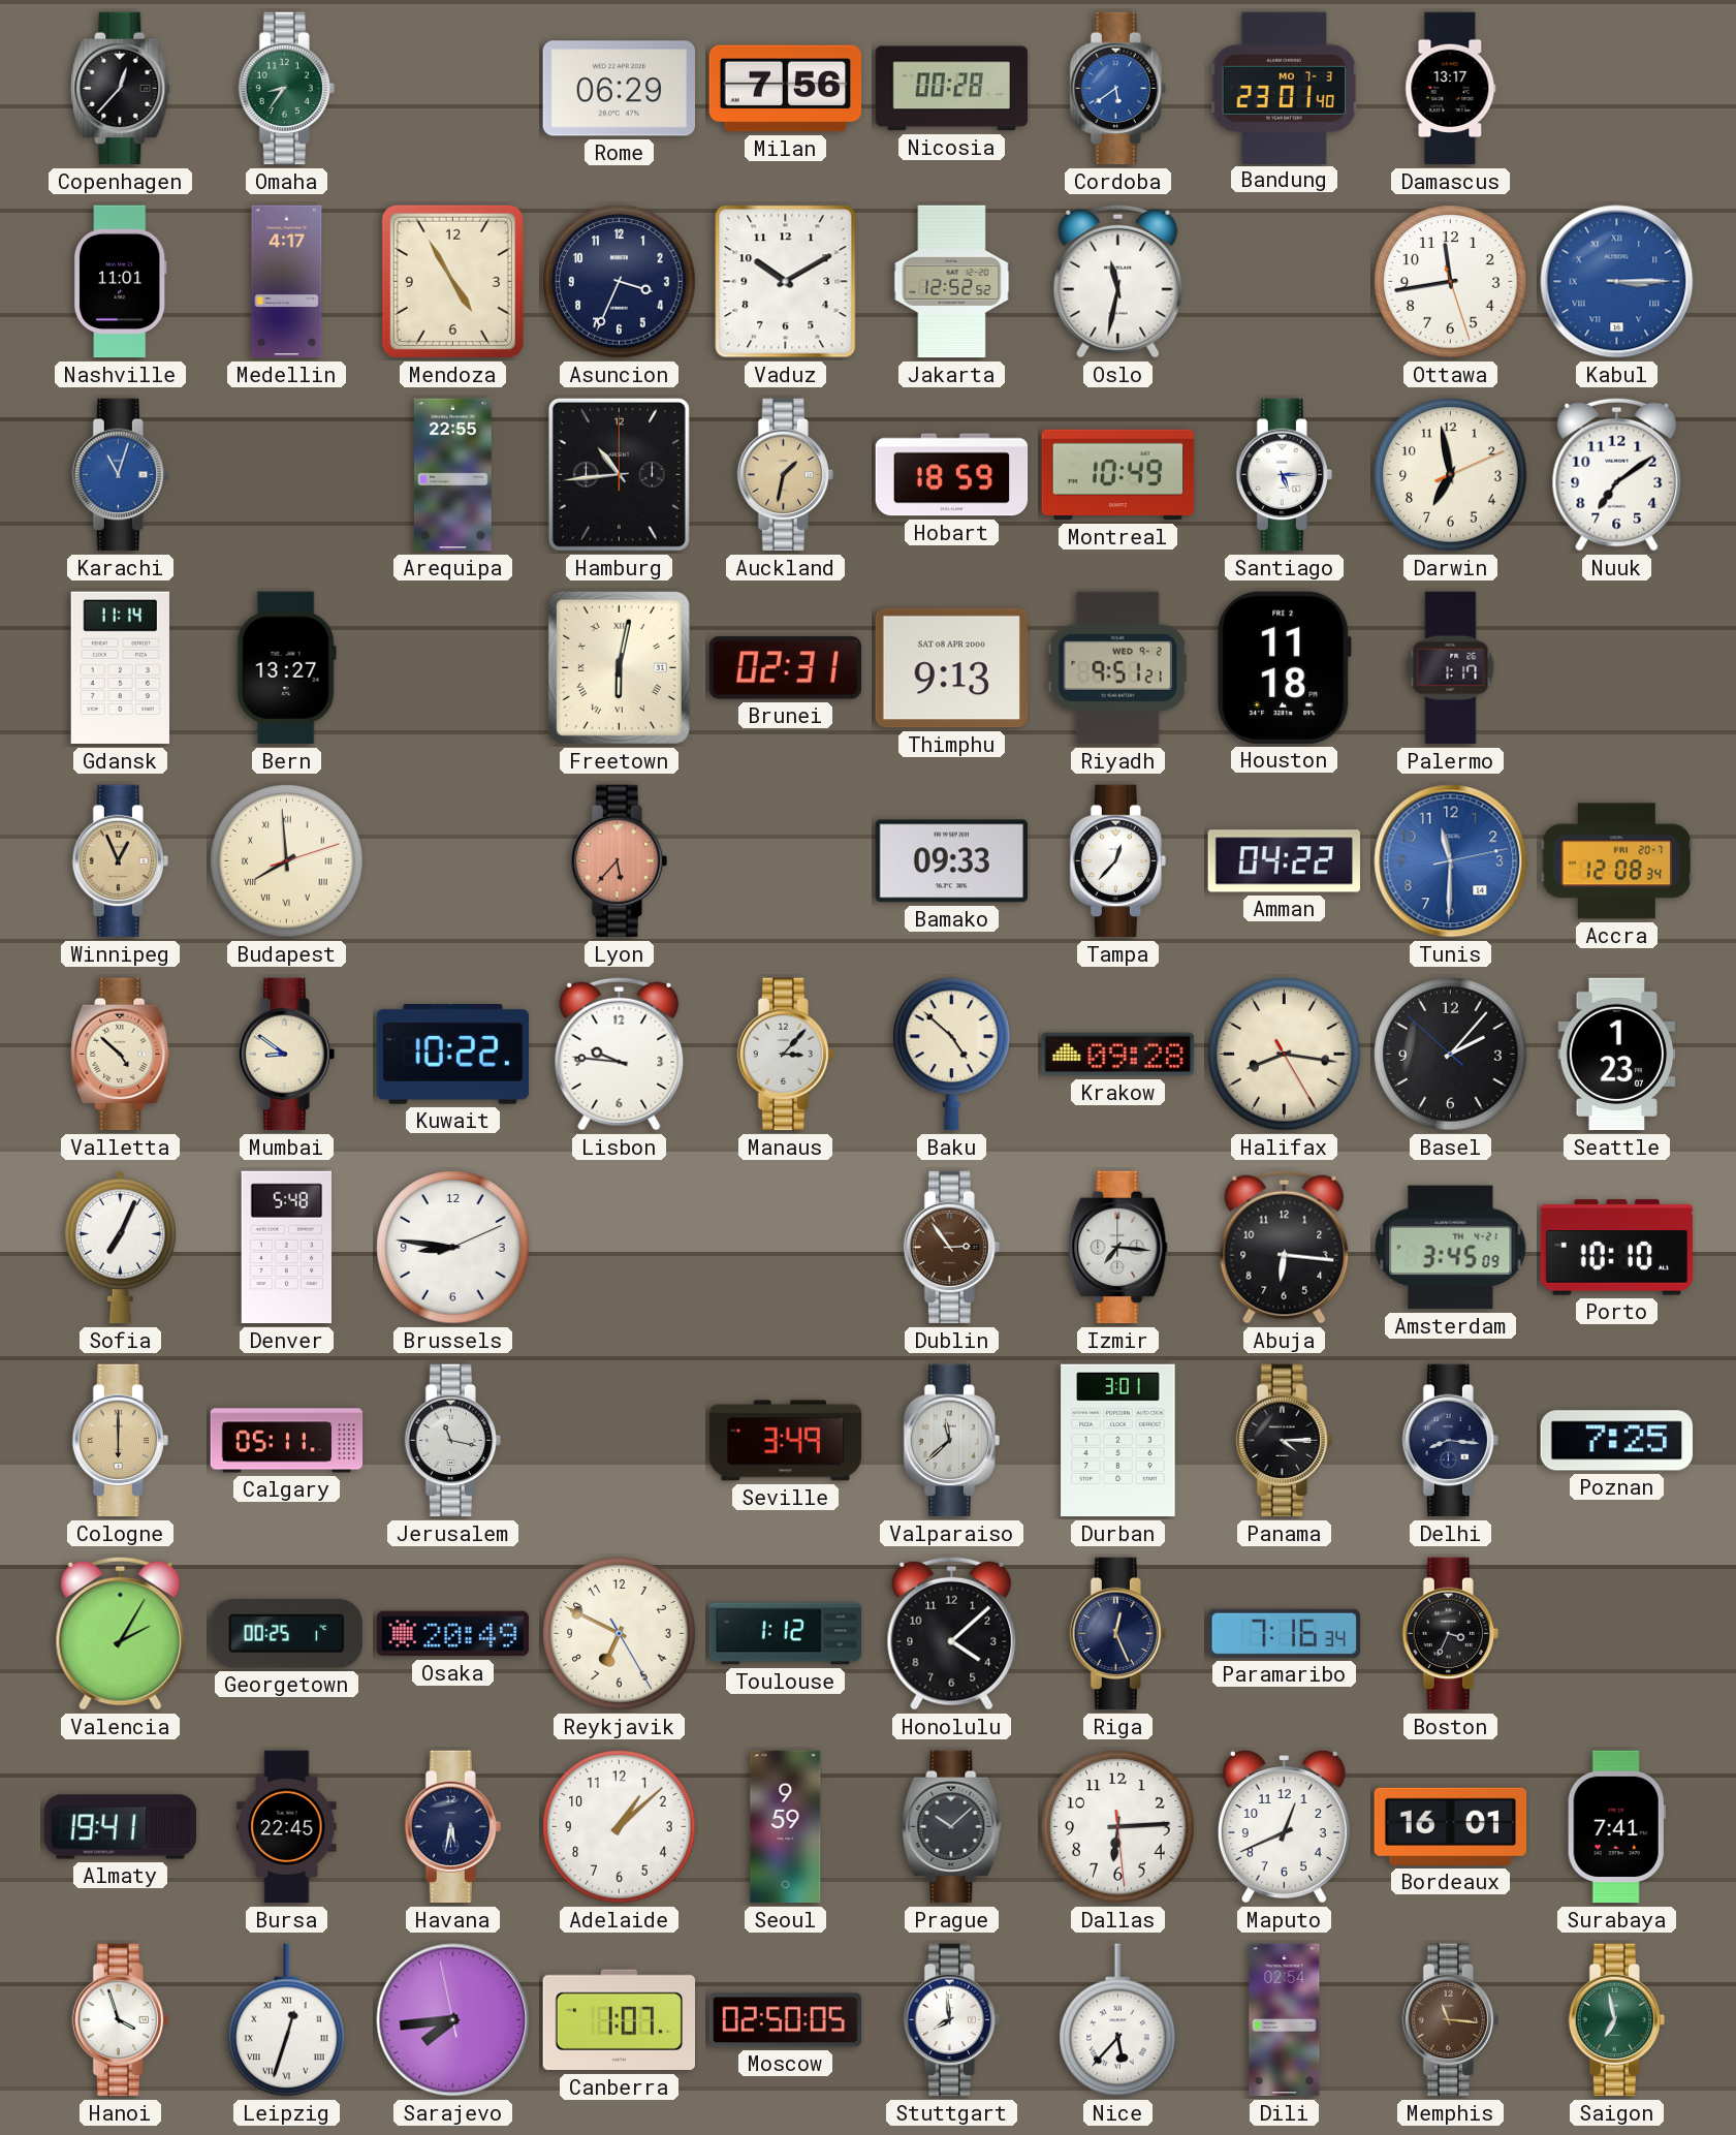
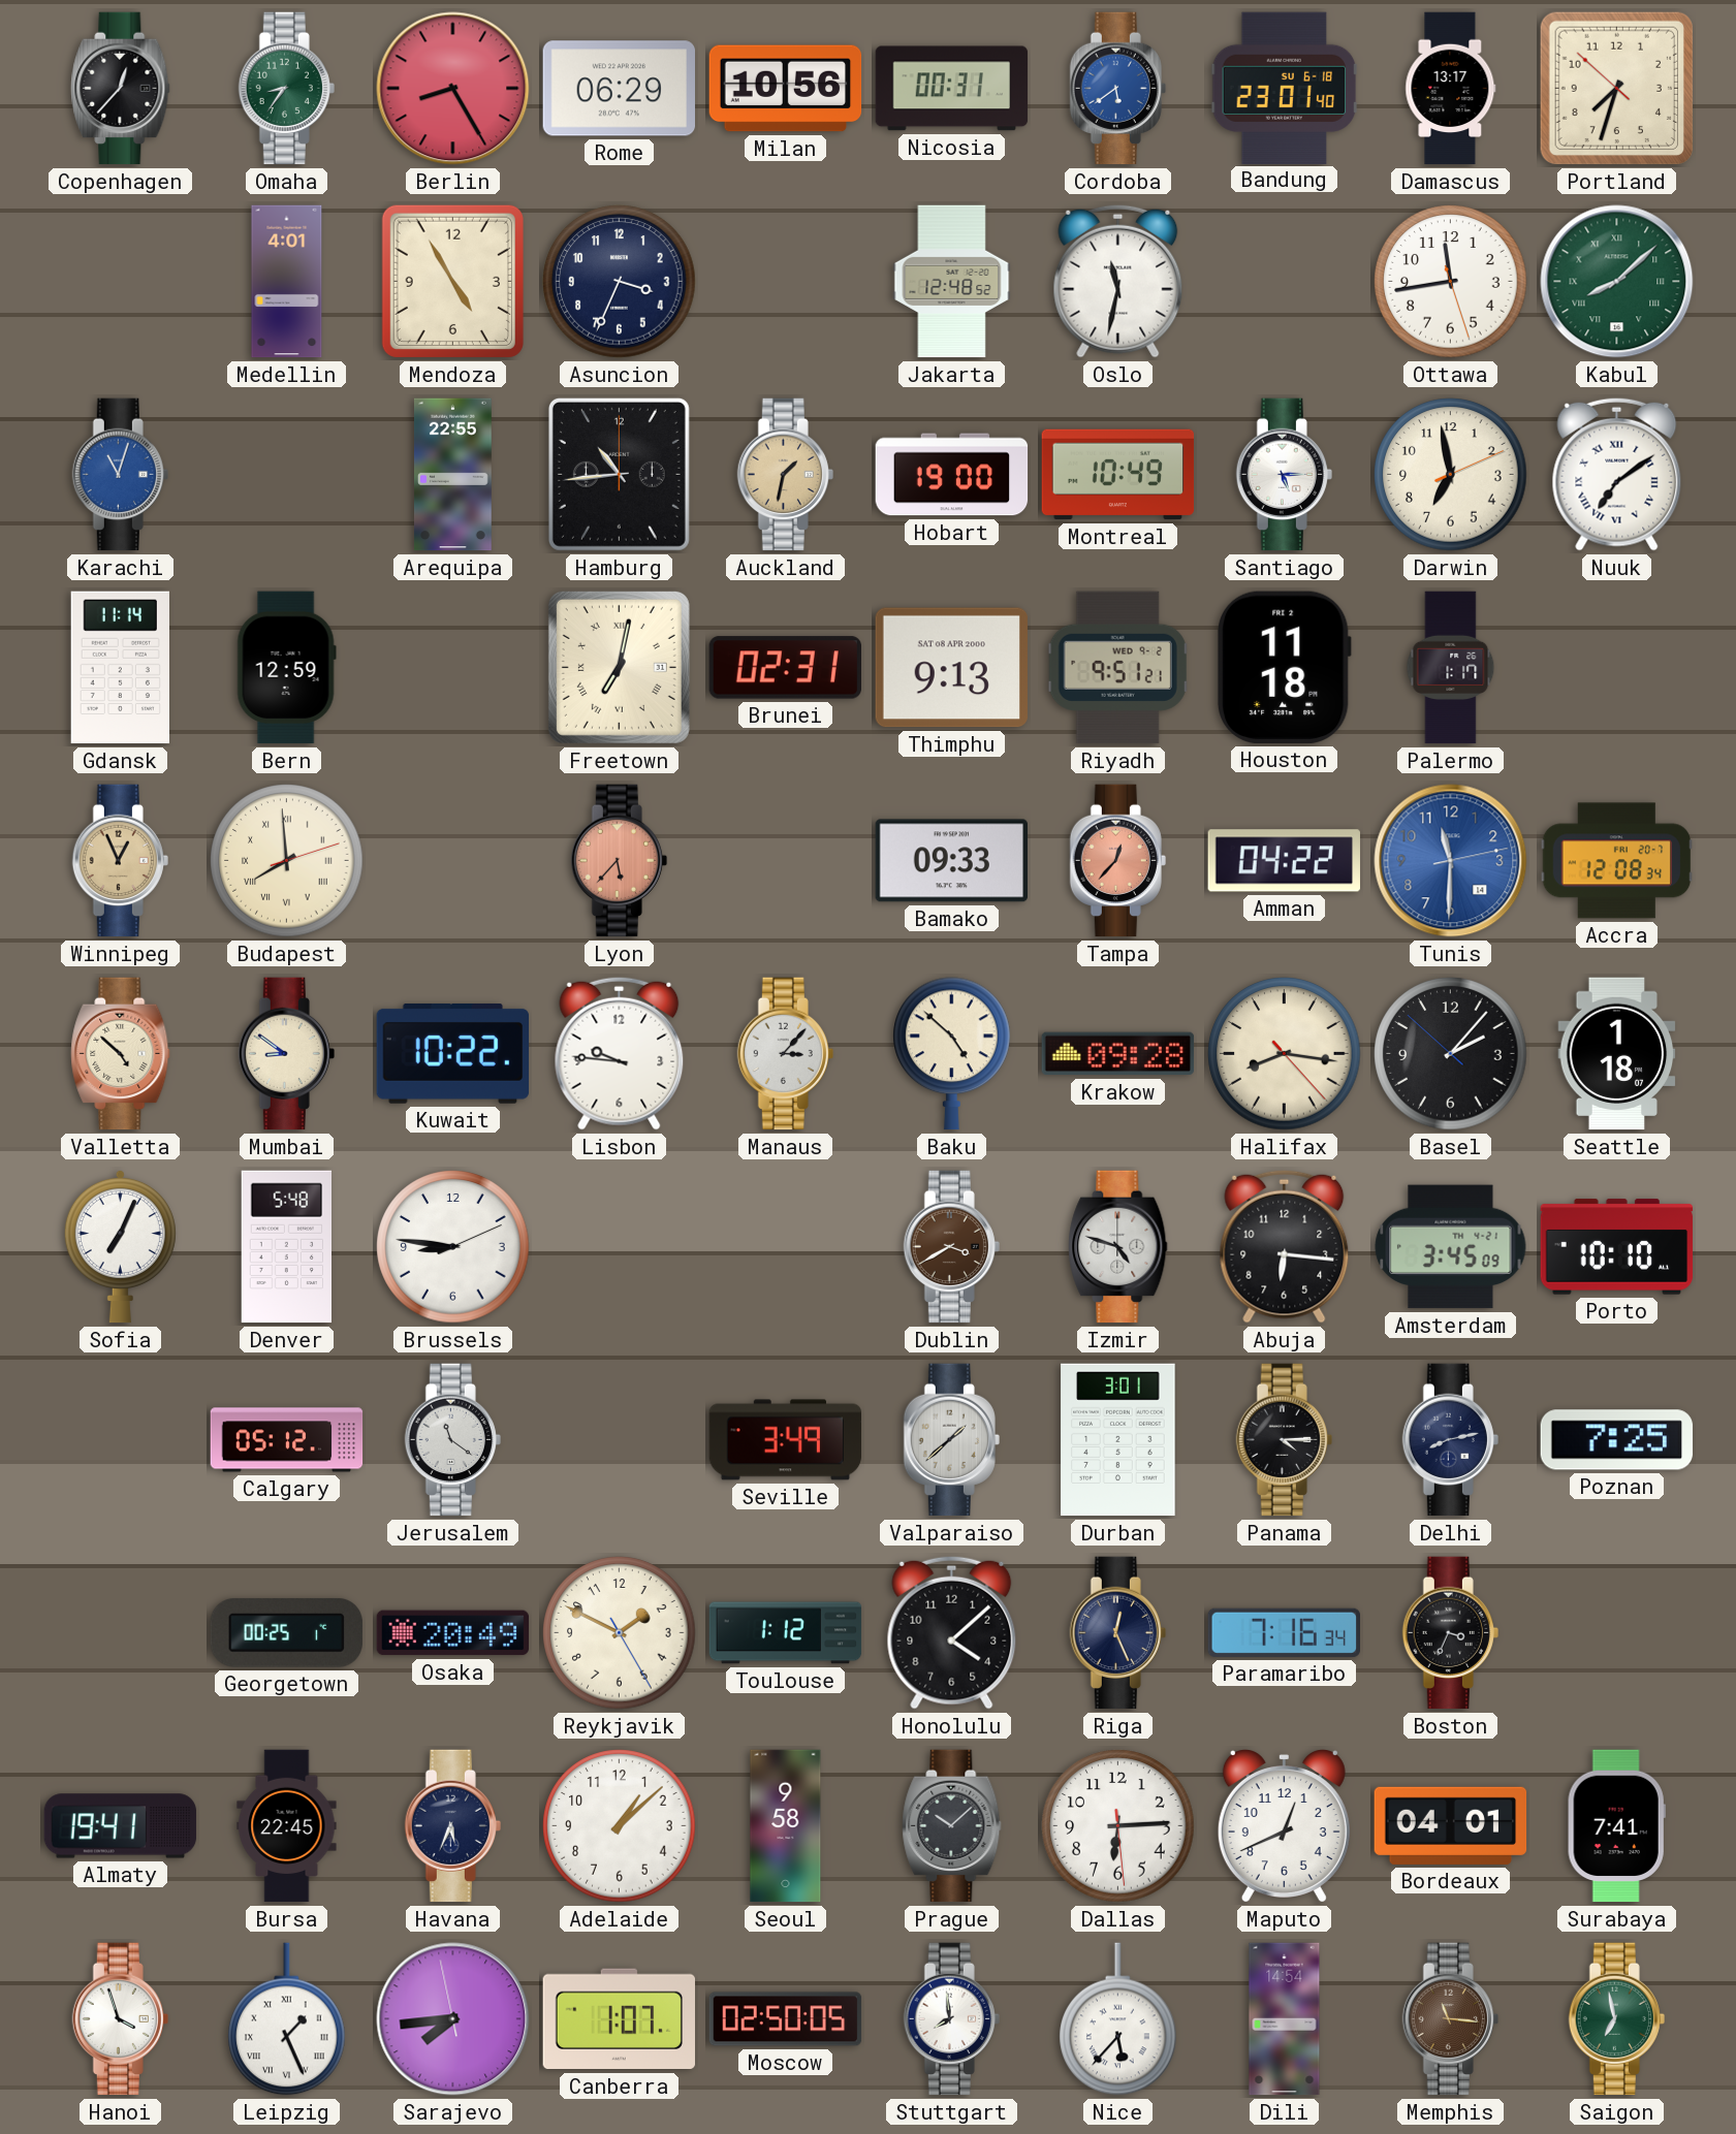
Berlin: none -> 8:25
Milan: 7:56 -> 10:56
Nicosia: 00:28 -> 00:31
Bandung date: MO 7-3 -> SU 6-18
Portland: none -> 7:32
Nashville: 11:01 -> none
Medellin: 4:17 -> 4:01
Vaduz: 10:10 -> none
Jakarta: 12:52 -> 12:48
Kabul: 3:15 -> 8:08
Kabul dial: blue -> green
Hobart: 18:59 -> 19:00
Nuuk numerals: Arabic -> Roman
Bern: 13:27 -> 12:59
Freetown: 6:02 -> 7:02
Tampa dial: white -> salmon
Halifax: 8:16:25 -> 8:16:23
Seattle: 1:23 -> 1:18
Dublin: 2:54 -> 3:40
Izmir: 7:16 -> 4:48
Cologne: 6:00 -> none
Calgary: 05:11 -> 05:12
Jerusalem: 11:17 -> 11:21
Valparaiso: 11:38 -> 1:38
Delhi: 8:16 -> 8:13
Valencia: 2:05 -> none
Reykjavik: 6:49 -> 1:49
Havana: 5:32 -> 5:34
Seoul: 9:59 -> 9:58
Bordeaux: 16:01 -> 04:01
Leipzig: 12:33 -> 1:26
Dili: 02:54 -> 14:54
